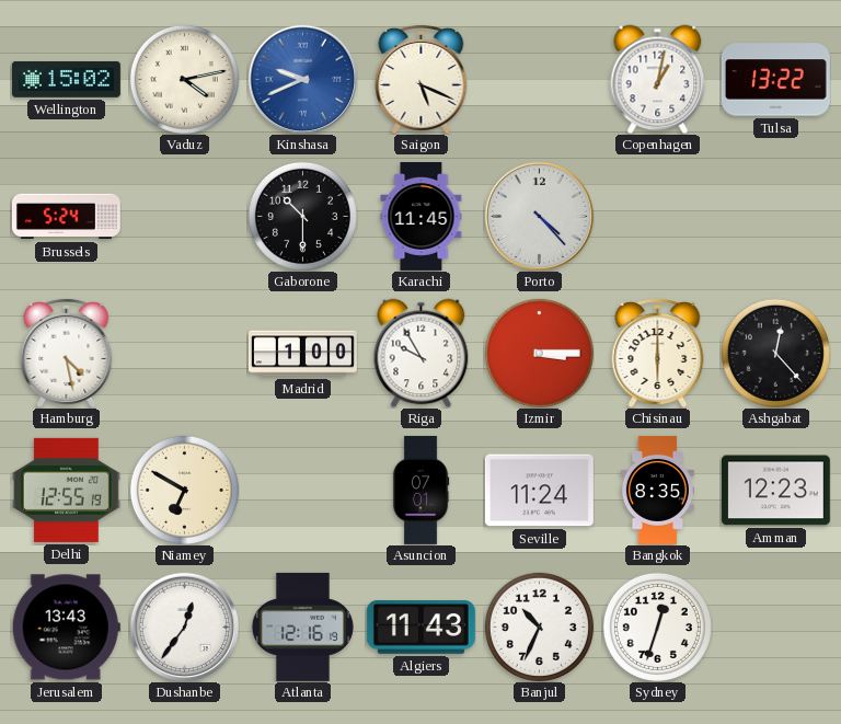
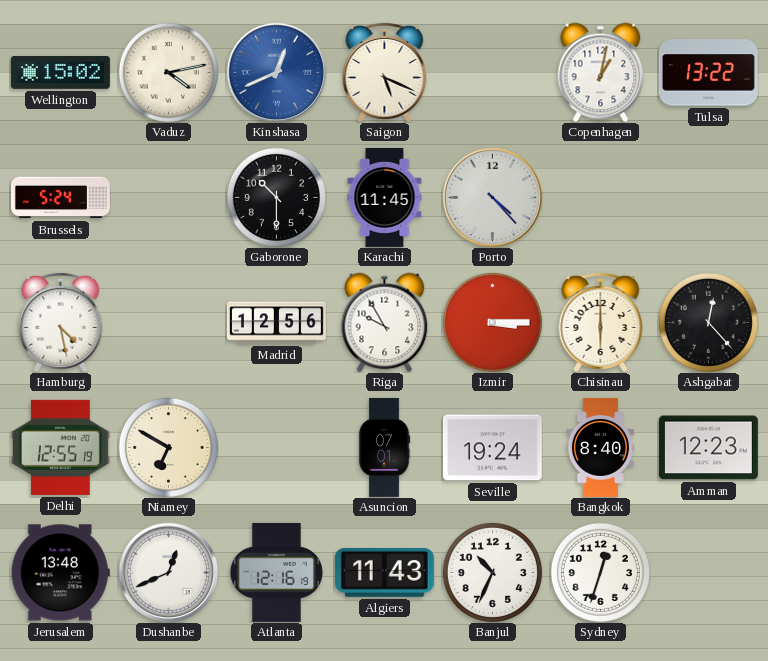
Kinshasa: 9:41 -> 12:41
Madrid: 1:00 -> 12:56
Seville: 11:24 -> 19:24
Bangkok: 8:35 -> 8:40
Jerusalem: 13:43 -> 13:48
Dushanbe: 12:36 -> 12:41
